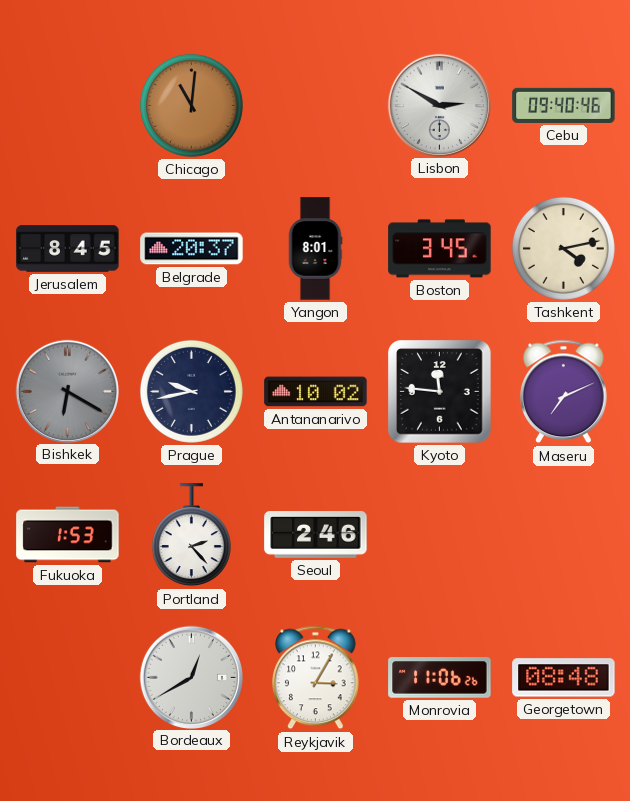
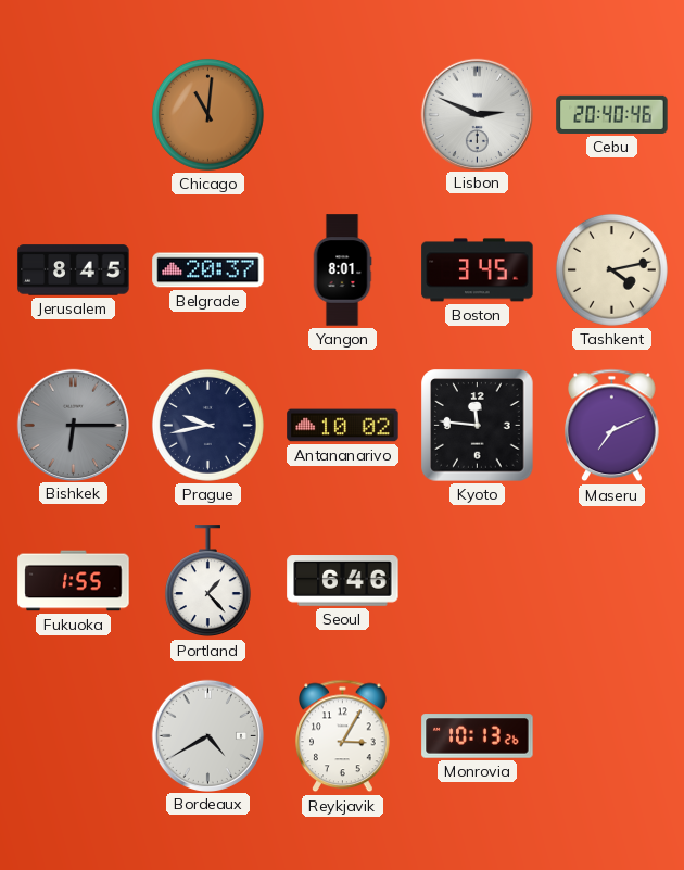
Lisbon: 2:50 -> 2:49
Cebu: 09:40 -> 20:40
Bishkek: 6:20 -> 6:15
Fukuoka: 1:53 -> 1:55
Portland: 2:23 -> 1:23
Seoul: 2:46 -> 6:46
Bordeaux: 12:40 -> 4:40
Monrovia: 11:06 -> 10:13
Georgetown: 08:48 -> none
